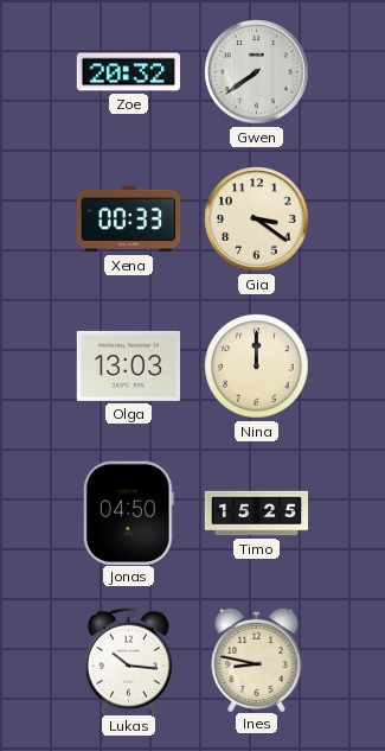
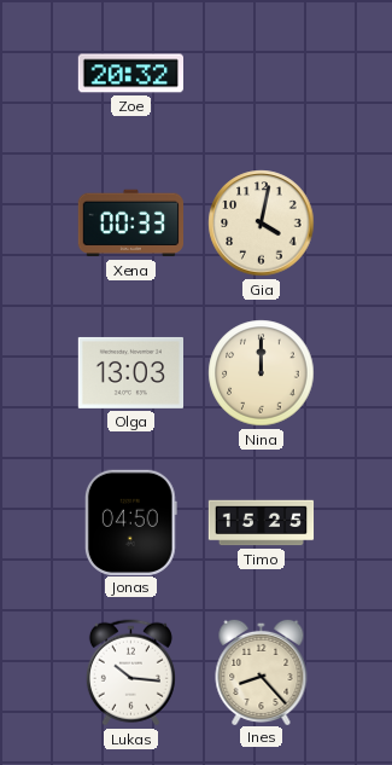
Gwen: 7:39 -> none
Gia: 3:21 -> 4:02
Ines: 8:47 -> 8:23
